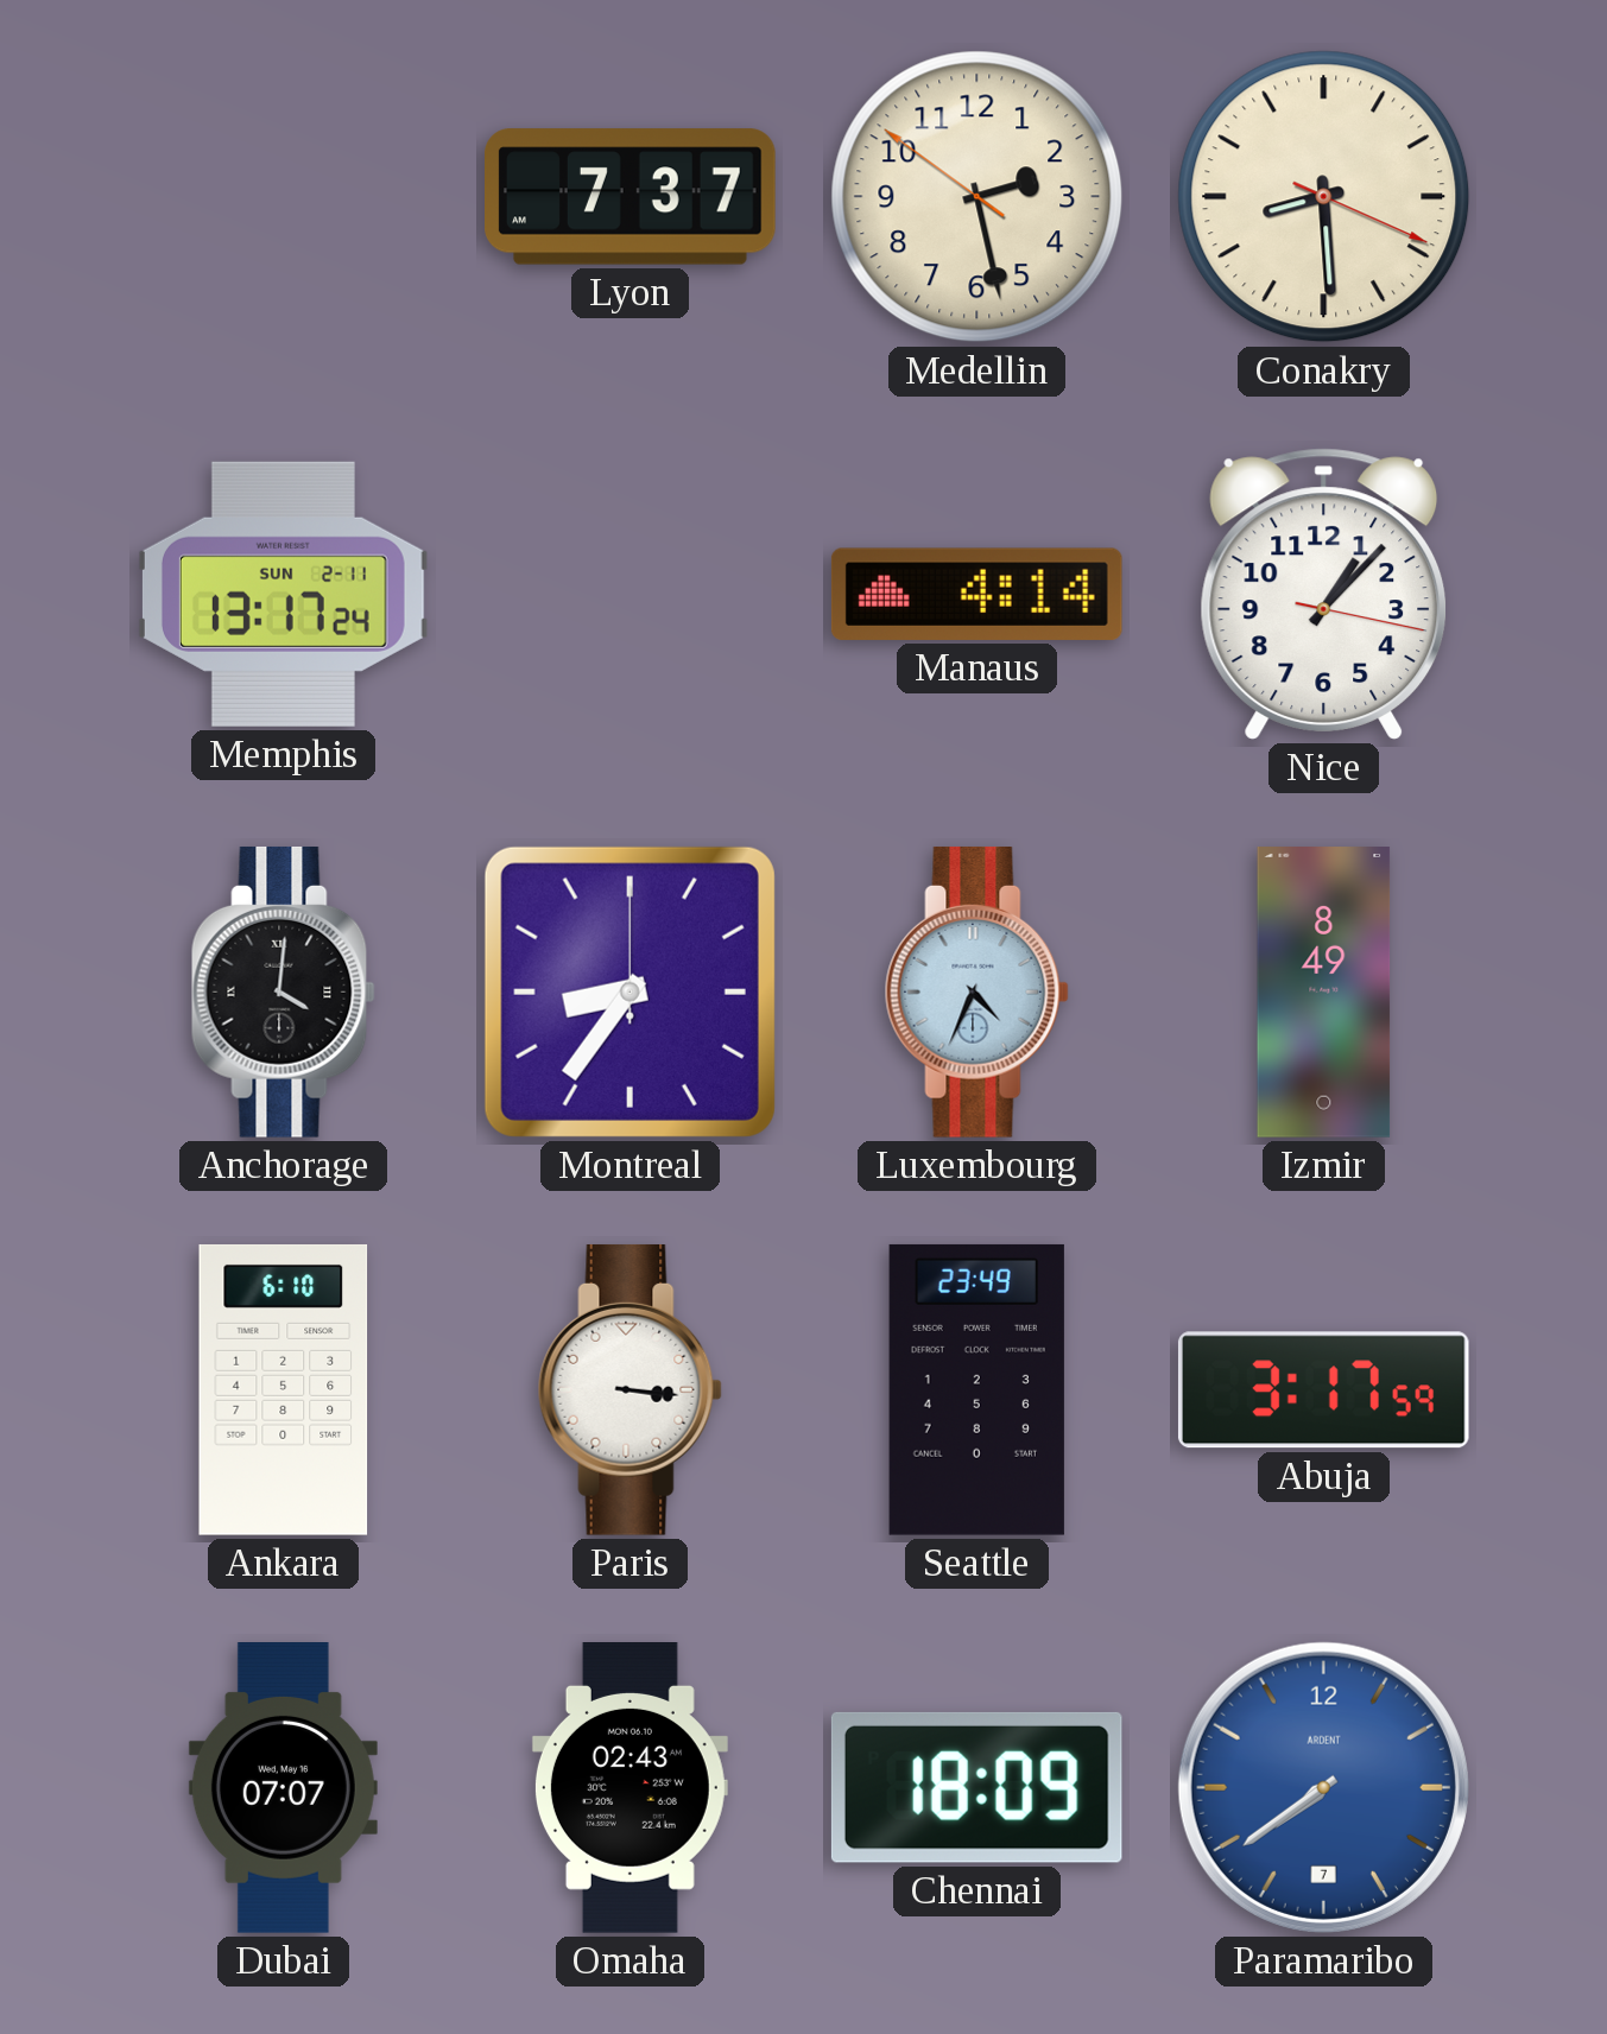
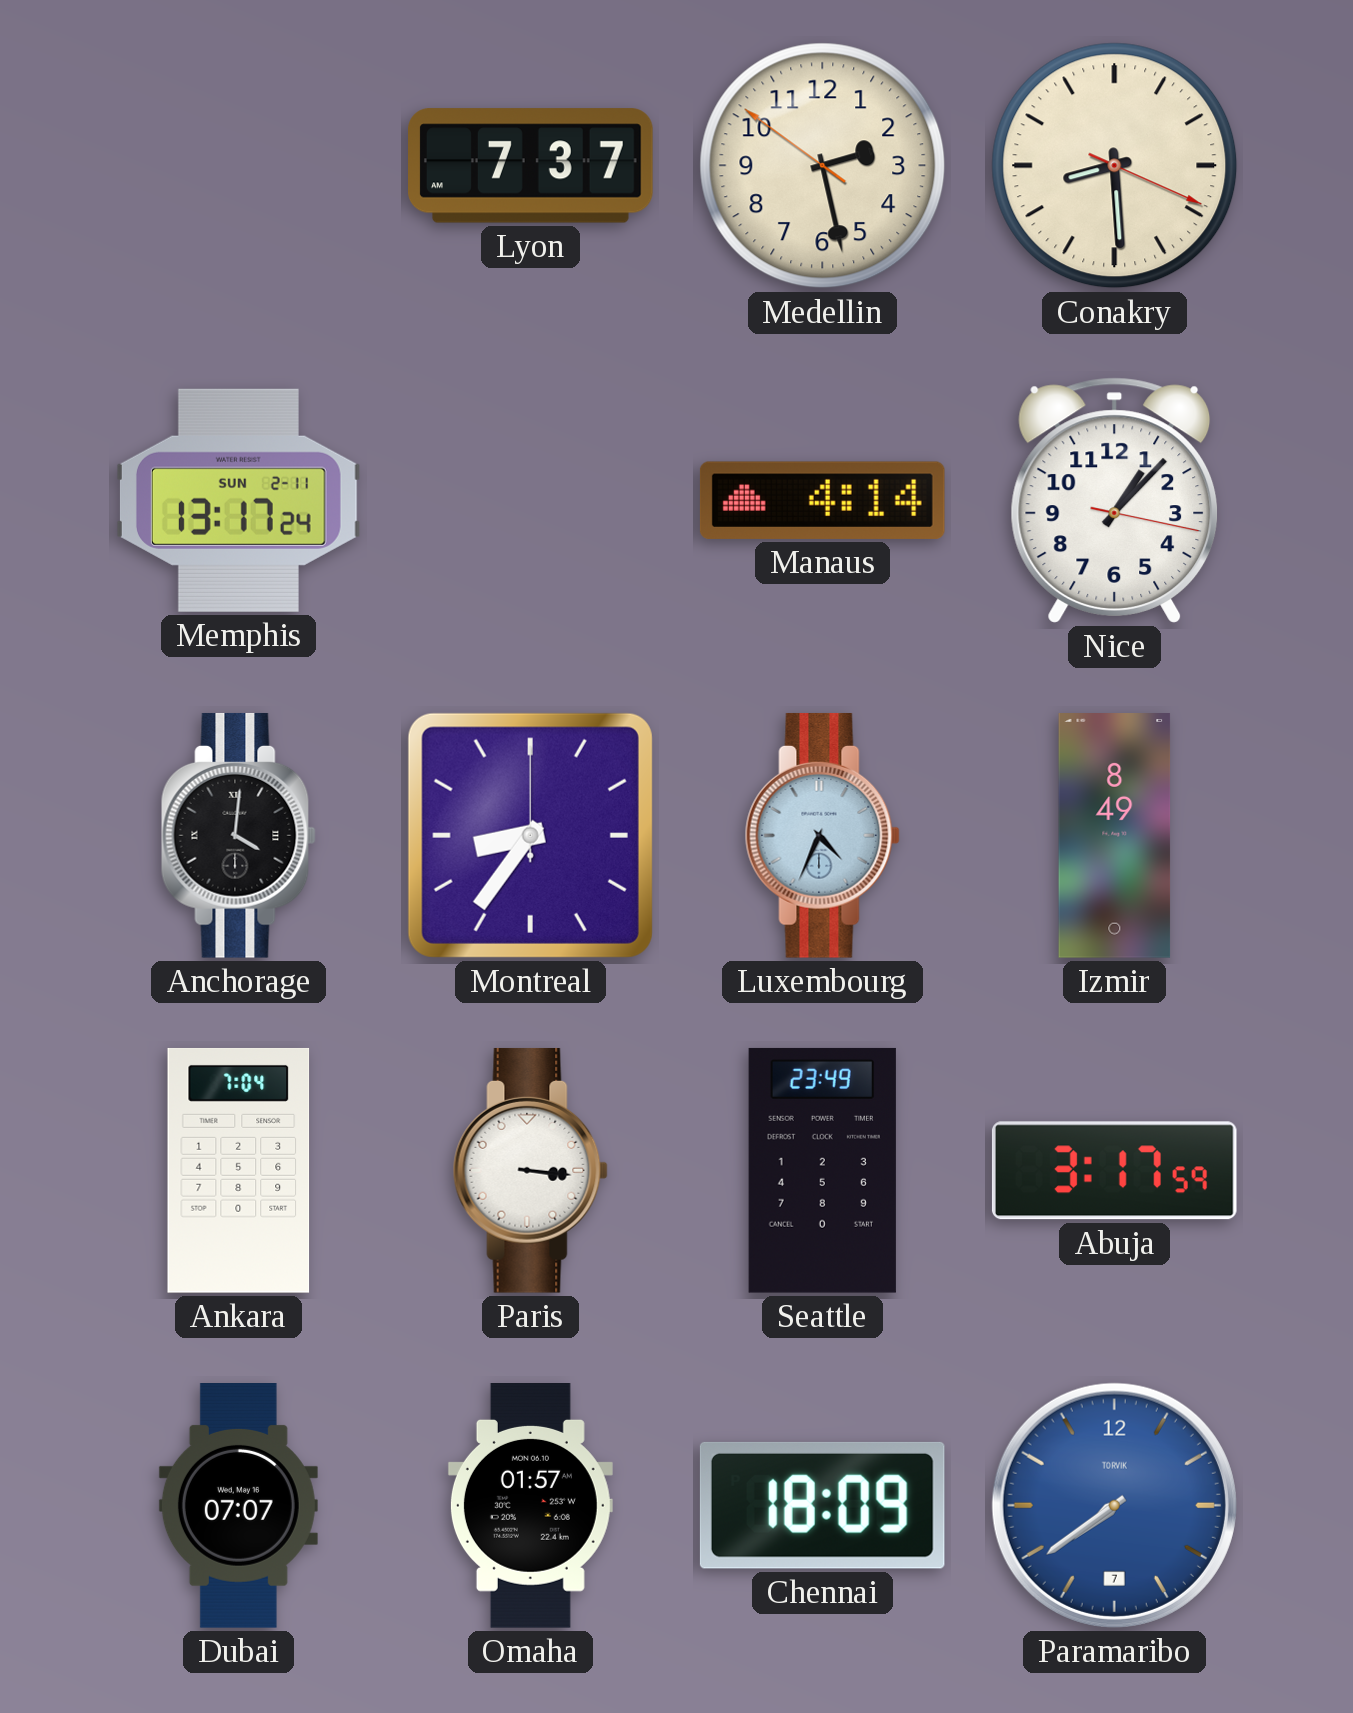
Ankara: 6:10 -> 7:04
Omaha: 02:43 -> 01:57
Paramaribo brand: ARDENT -> TORVIK
